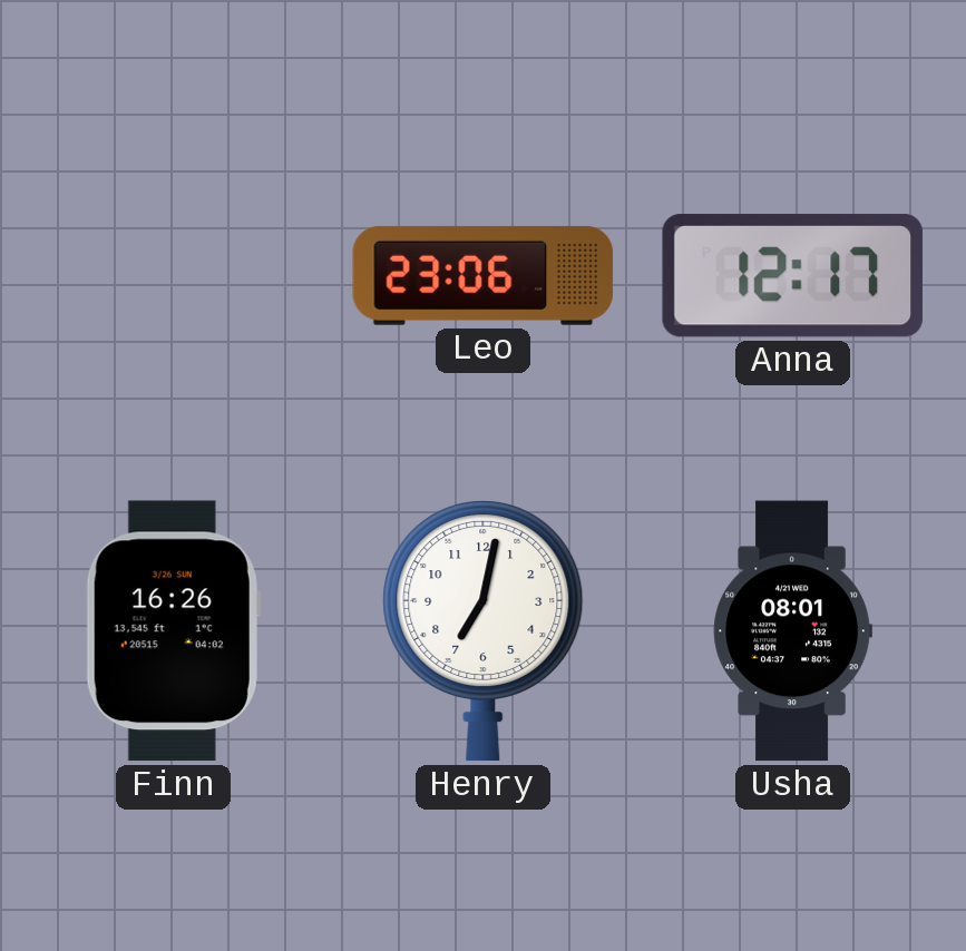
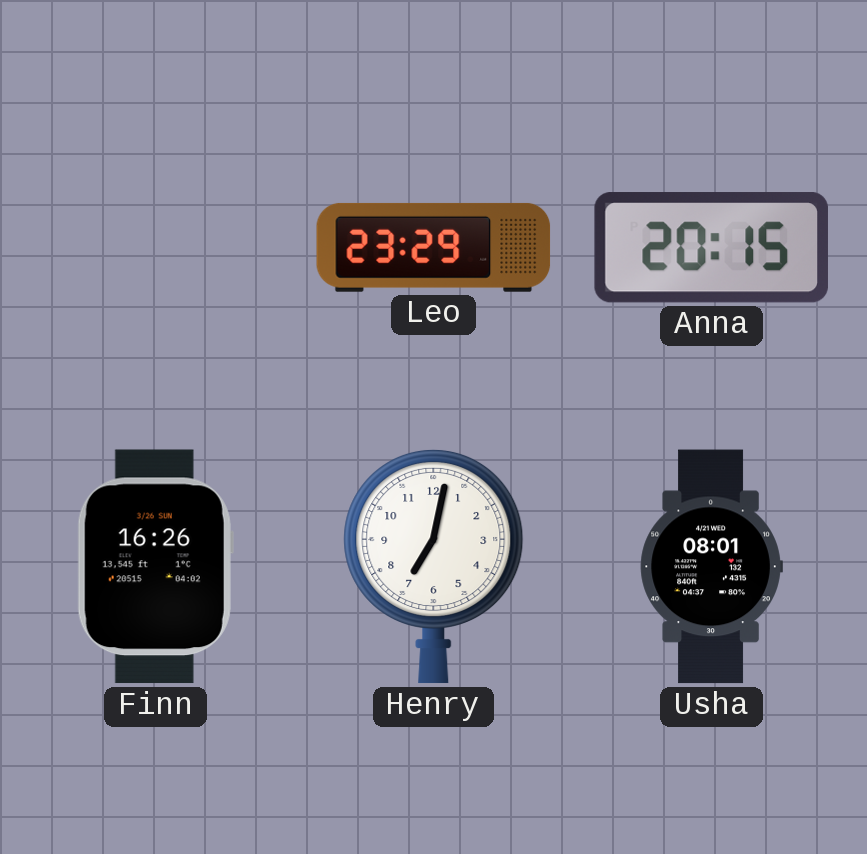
Leo: 23:06 -> 23:29
Anna: 12:17 -> 20:15
